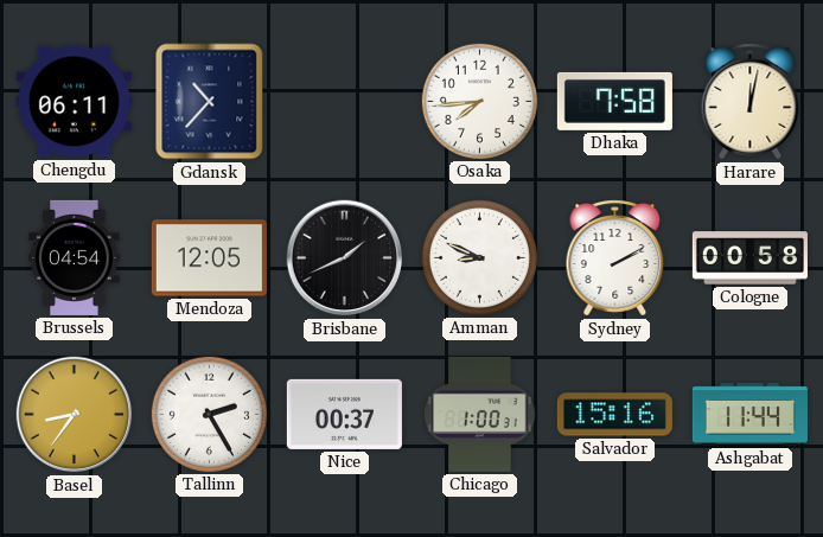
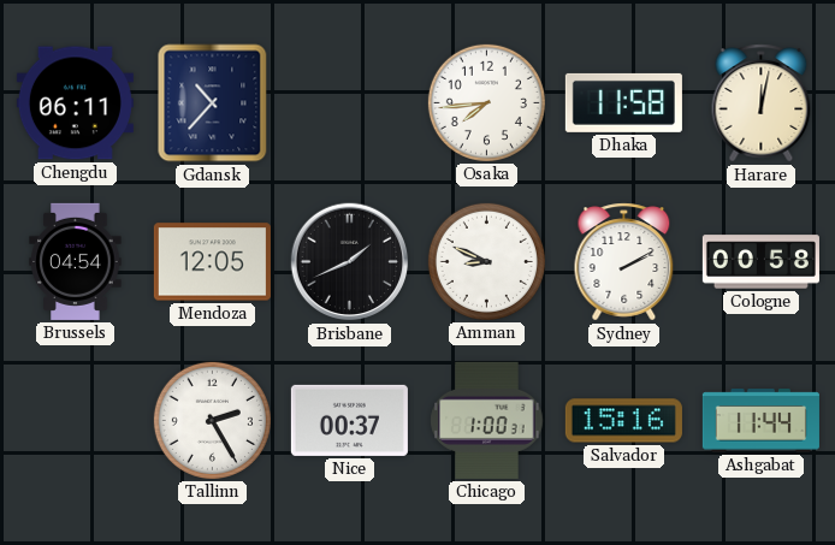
Dhaka: 7:58 -> 11:58
Basel: 8:36 -> none
